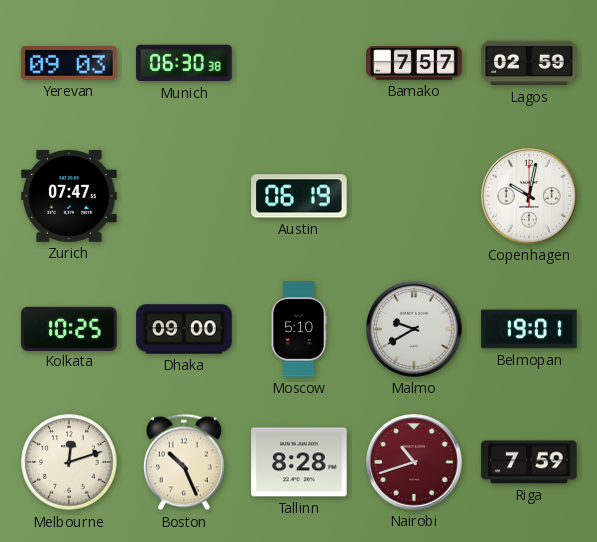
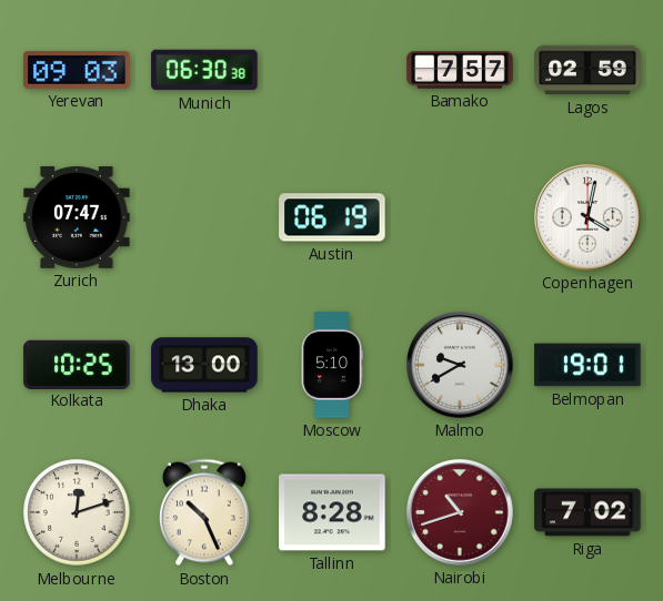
Copenhagen: 10:02 -> 4:02
Dhaka: 09:00 -> 13:00
Riga: 7:59 -> 7:02
